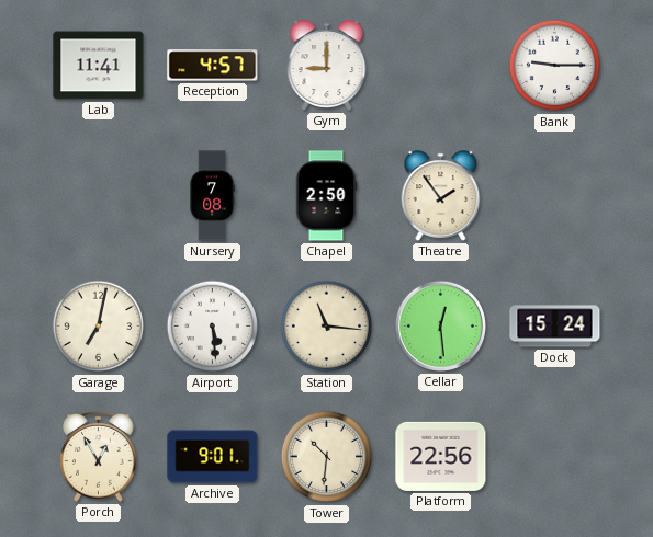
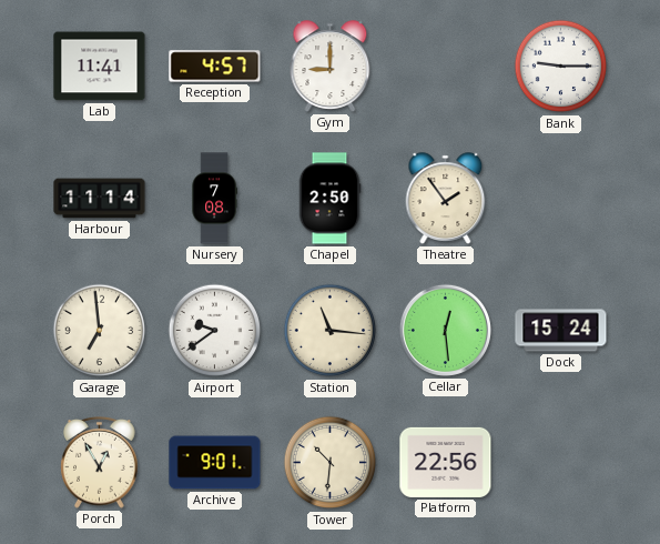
Harbour: none -> 11:14
Garage: 7:02 -> 6:59
Airport: 5:29 -> 9:39
